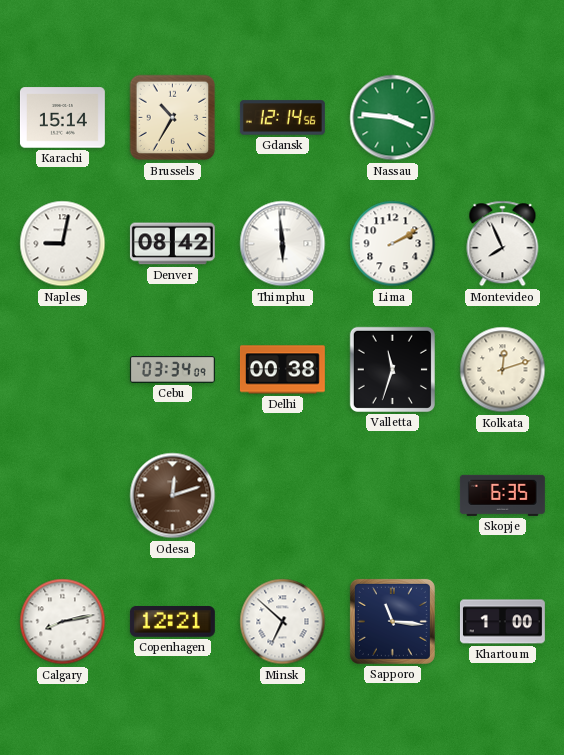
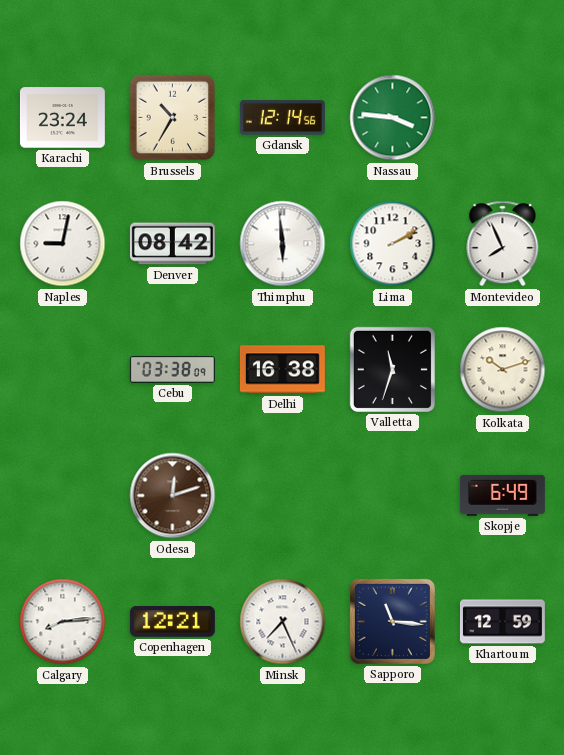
Karachi: 15:14 -> 23:24
Cebu: 03:34 -> 03:38
Delhi: 00:38 -> 16:38
Kolkata: 12:12 -> 10:12
Skopje: 6:35 -> 6:49
Calgary: 8:13 -> 8:14
Minsk: 6:52 -> 7:26
Khartoum: 1:00 -> 12:59
